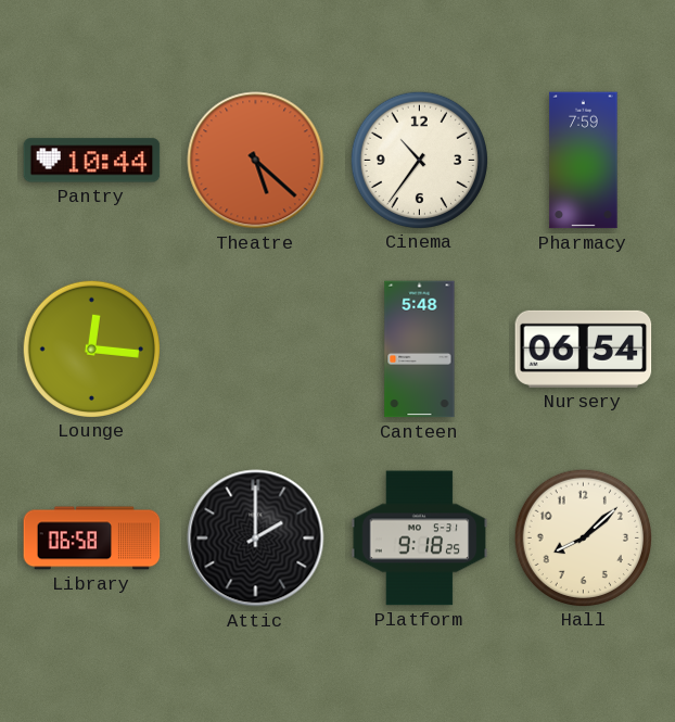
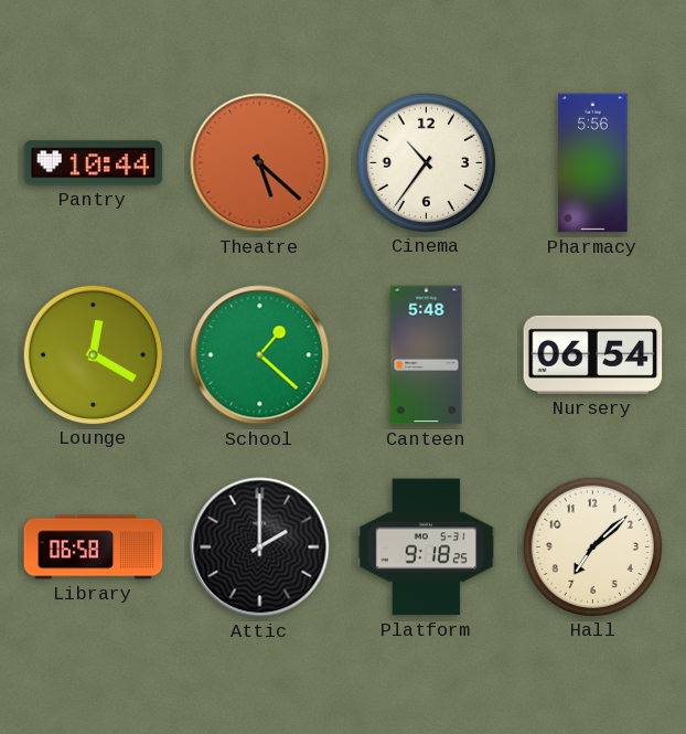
Pharmacy: 7:59 -> 5:56
Lounge: 12:16 -> 12:20
School: none -> 1:22
Hall: 8:08 -> 7:08
